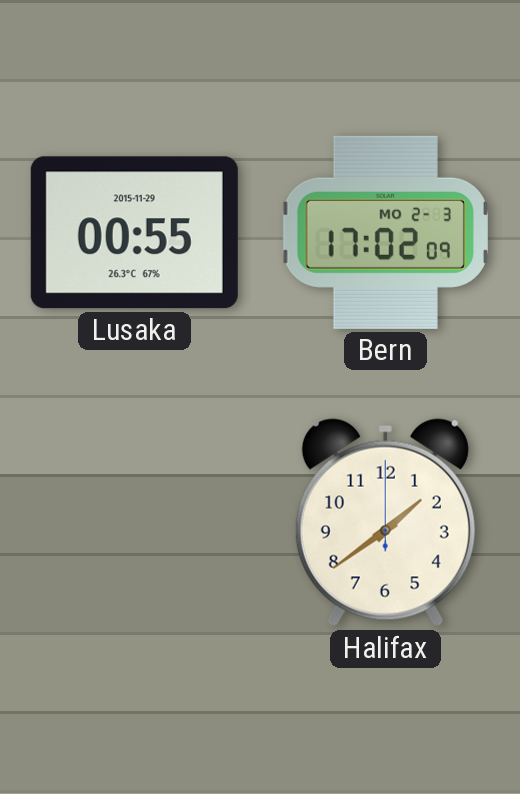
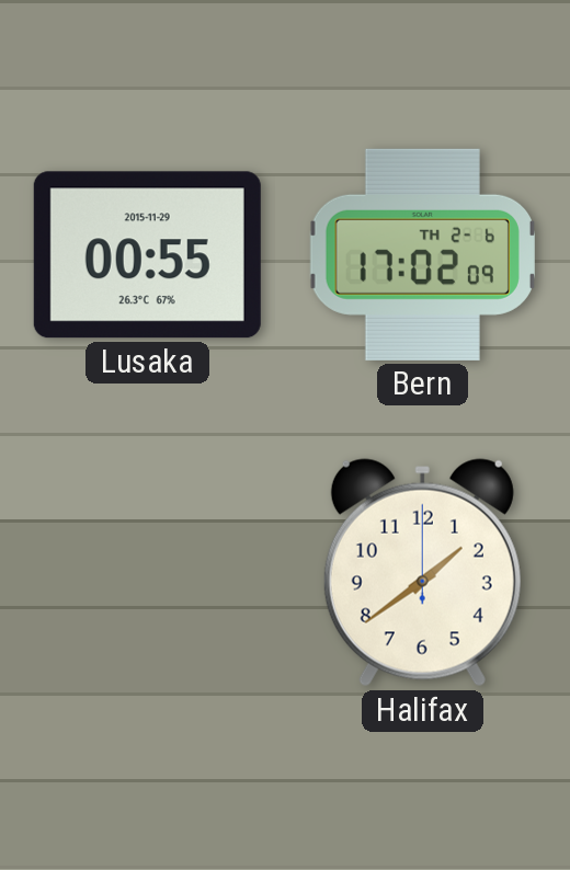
Bern date: MO 2-3 -> TH 2-6
